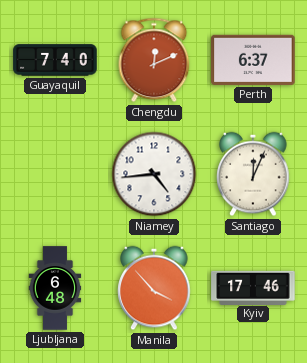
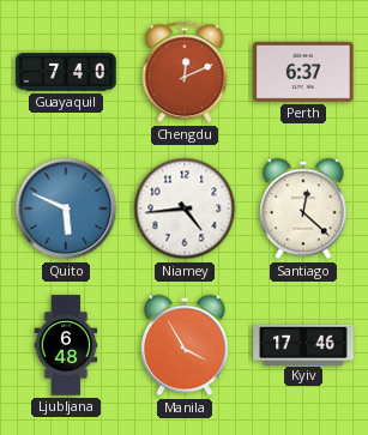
Quito: none -> 5:49
Santiago: 12:04 -> 12:22
Manila: 3:53 -> 3:55
